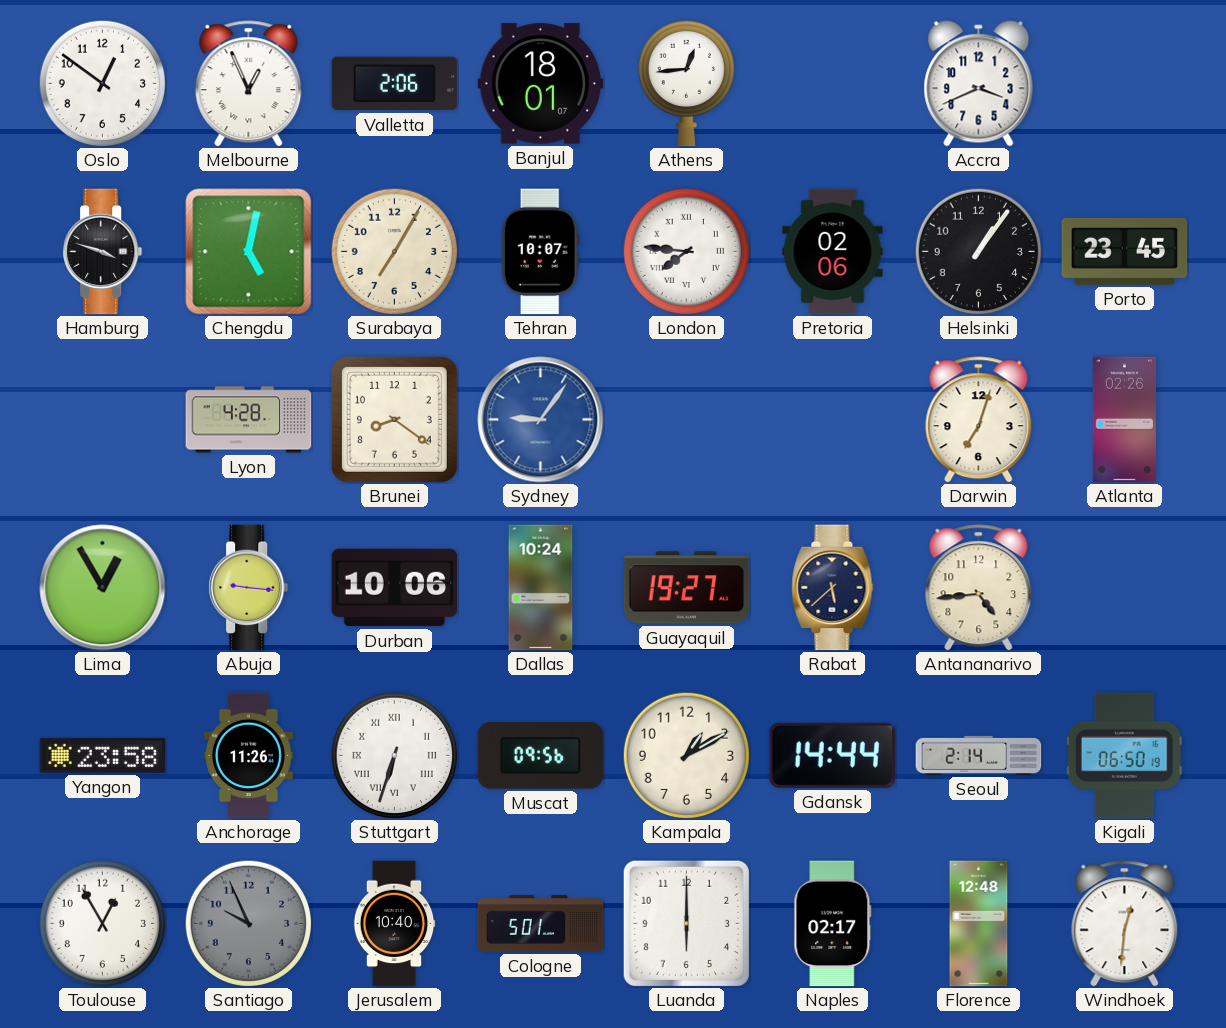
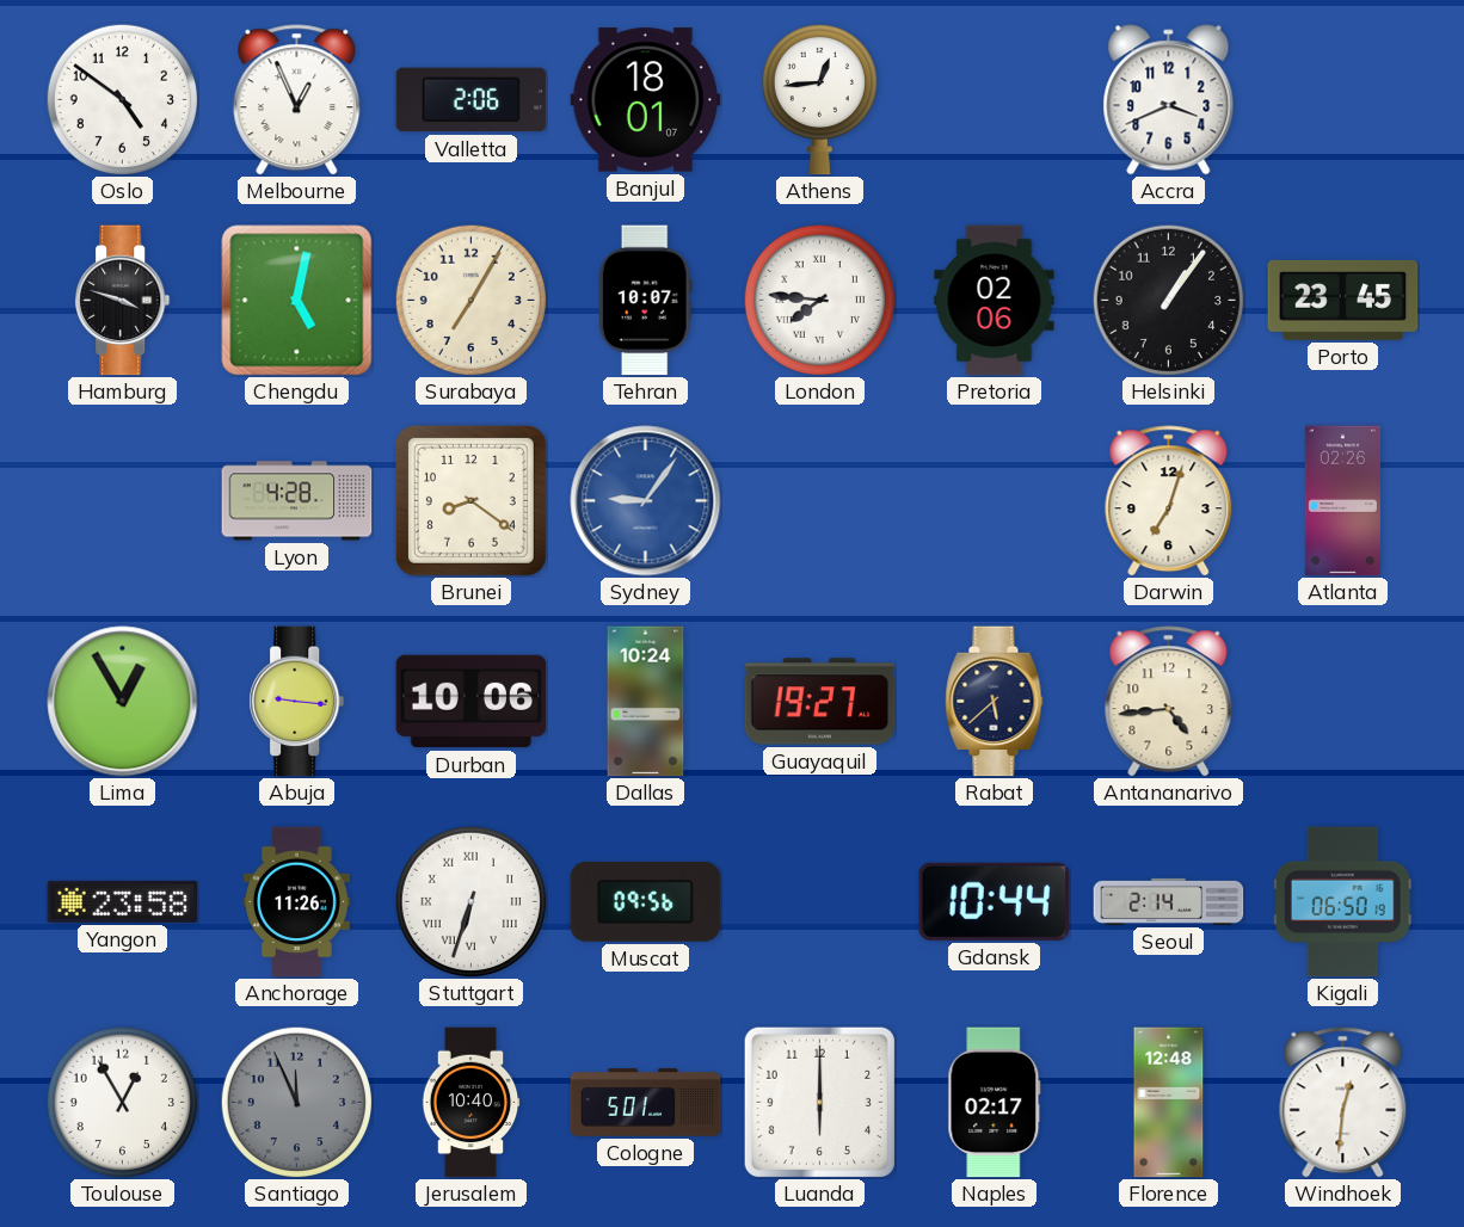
Oslo: 12:51 -> 4:51
Kampala: 1:10 -> none
Gdansk: 14:44 -> 10:44
Santiago: 9:56 -> 11:56
